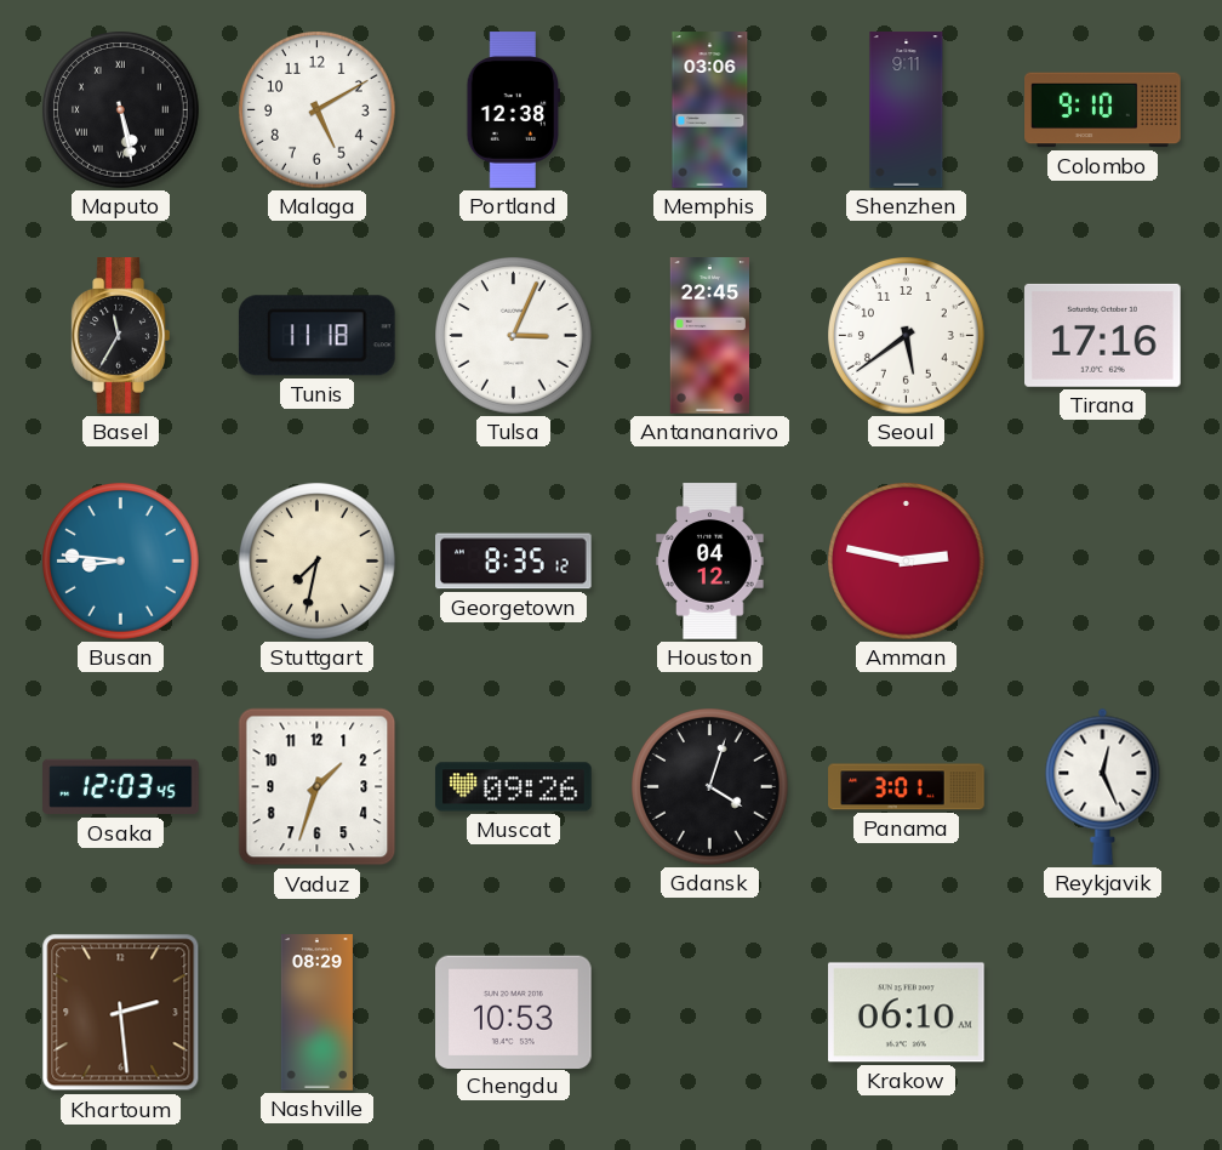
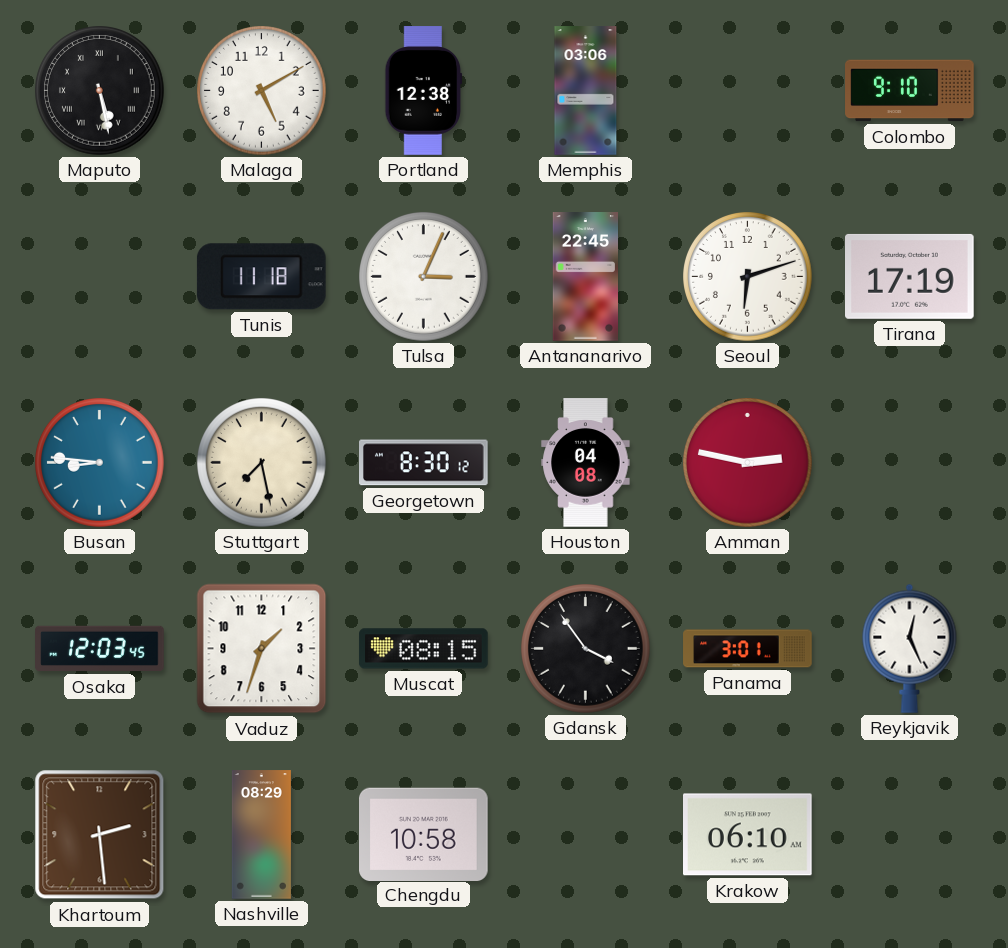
Shenzhen: 9:11 -> none
Basel: 11:35 -> none
Seoul: 5:39 -> 6:12
Tirana: 17:16 -> 17:19
Stuttgart: 7:32 -> 7:28
Georgetown: 8:35 -> 8:30
Houston: 04:12 -> 04:08
Muscat: 09:26 -> 08:15
Gdansk: 4:03 -> 3:54
Chengdu: 10:53 -> 10:58
